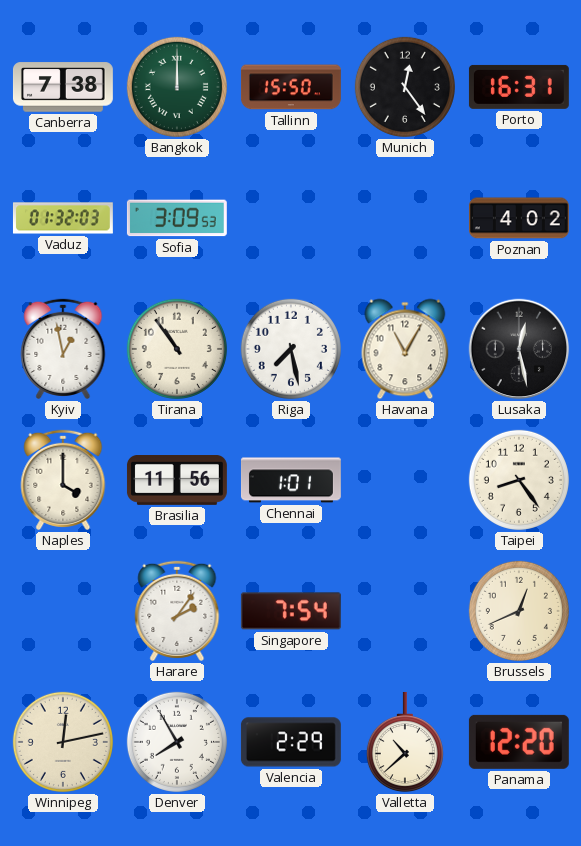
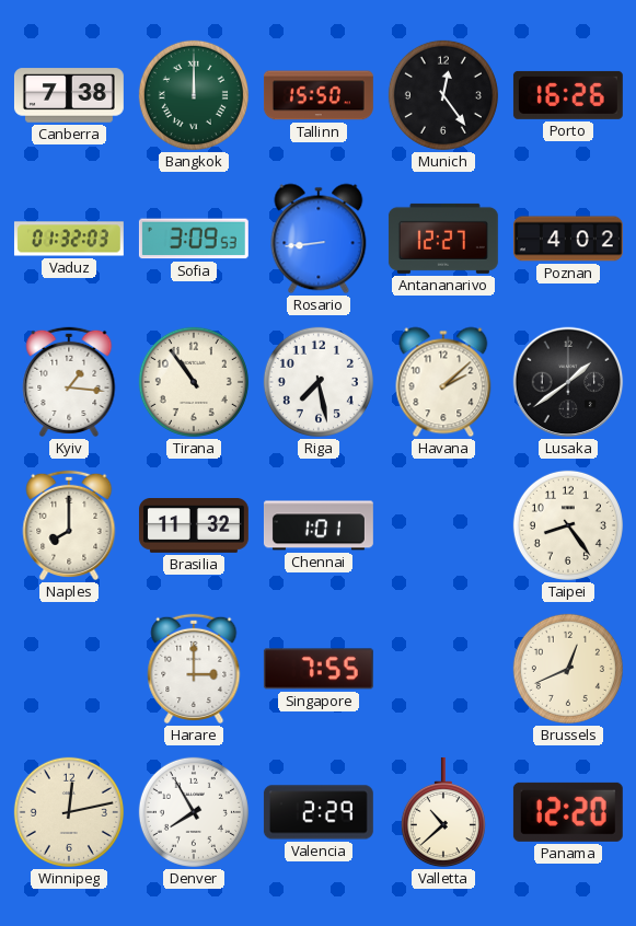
Porto: 16:31 -> 16:26
Rosario: none -> 8:44
Antananarivo: none -> 12:27
Kyiv: 12:58 -> 1:16
Havana: 11:05 -> 2:08
Lusaka: 12:28 -> 1:39
Naples: 4:00 -> 8:00
Brasilia: 11:56 -> 11:32
Harare: 2:06 -> 3:00
Singapore: 7:54 -> 7:55
